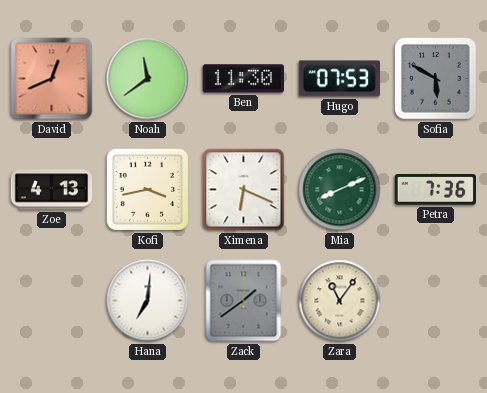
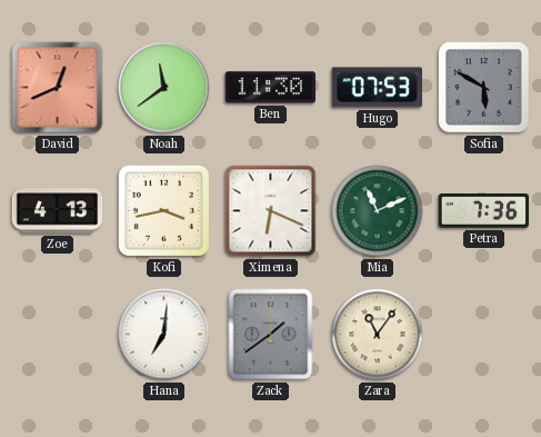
Mia: 8:11 -> 11:11
